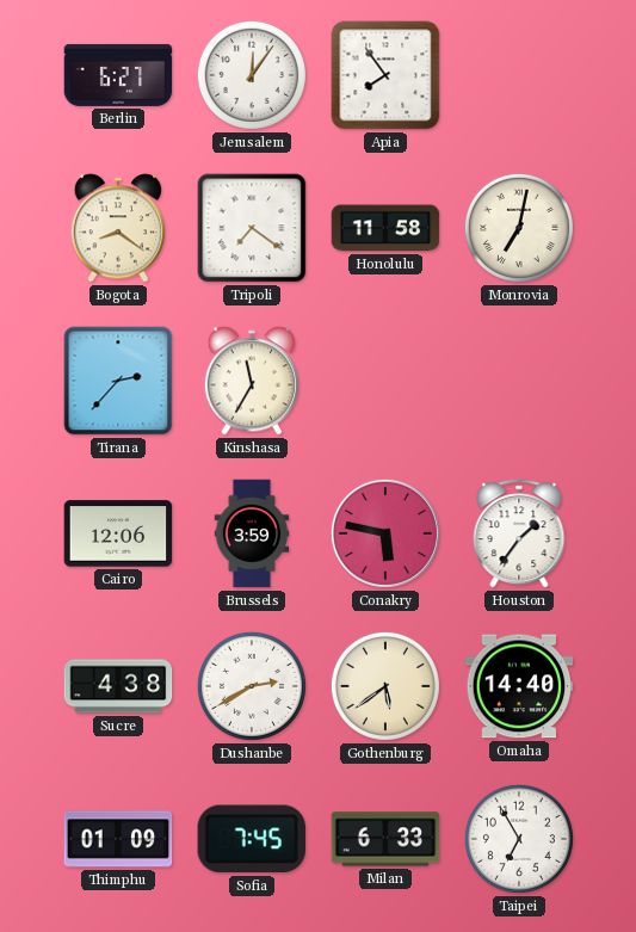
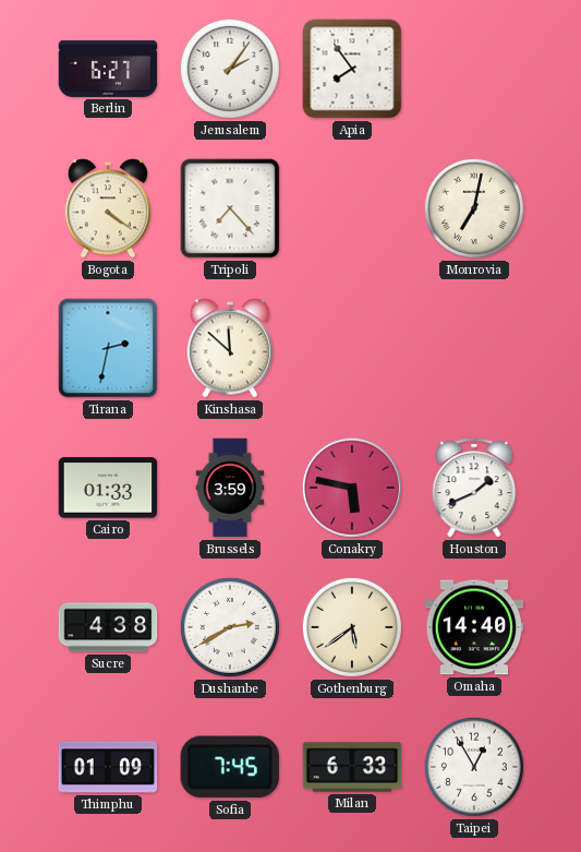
Jerusalem: 12:06 -> 2:06
Bogota: 8:21 -> 4:21
Tripoli: 7:21 -> 7:23
Honolulu: 11:58 -> none
Tirana: 2:37 -> 2:32
Kinshasa: 11:35 -> 11:52
Cairo: 12:06 -> 01:33
Houston: 1:36 -> 1:41
Taipei: 6:55 -> 12:55
